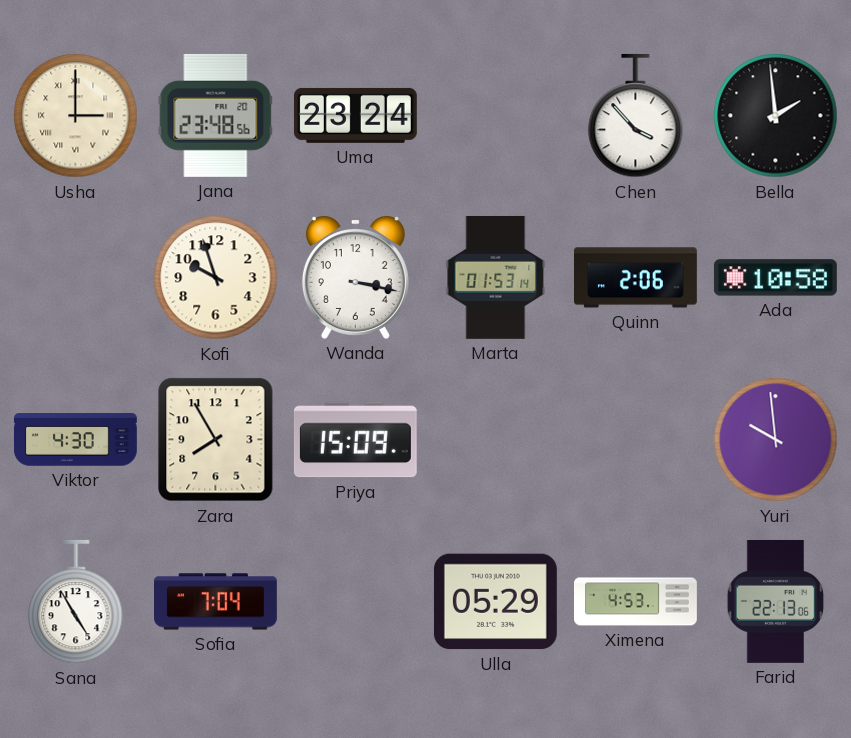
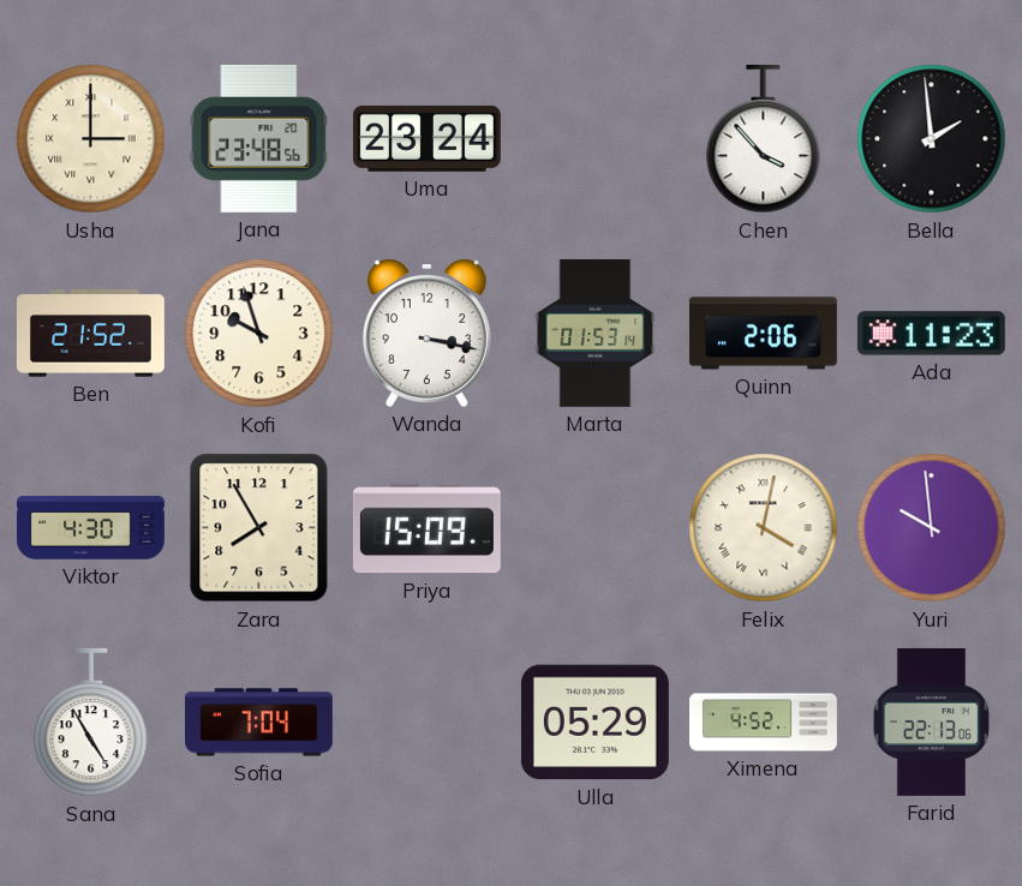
Ben: none -> 21:52
Ada: 10:58 -> 11:23
Felix: none -> 4:02
Ximena: 4:53 -> 4:52
